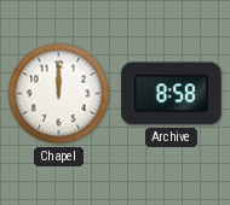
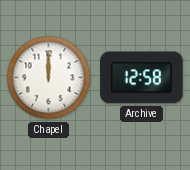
Archive: 8:58 -> 12:58
